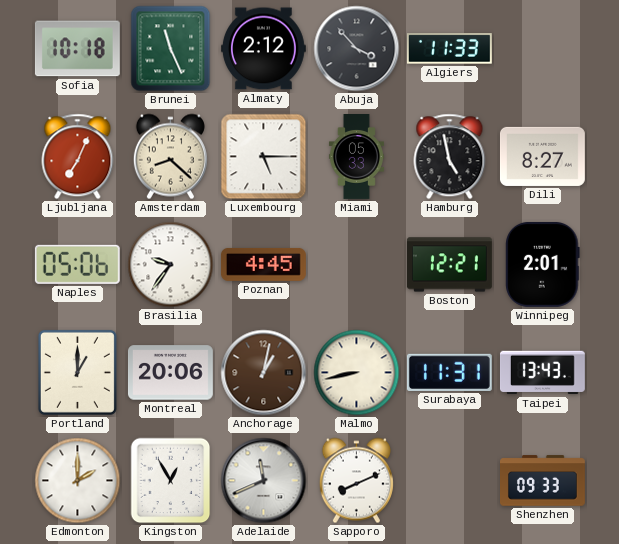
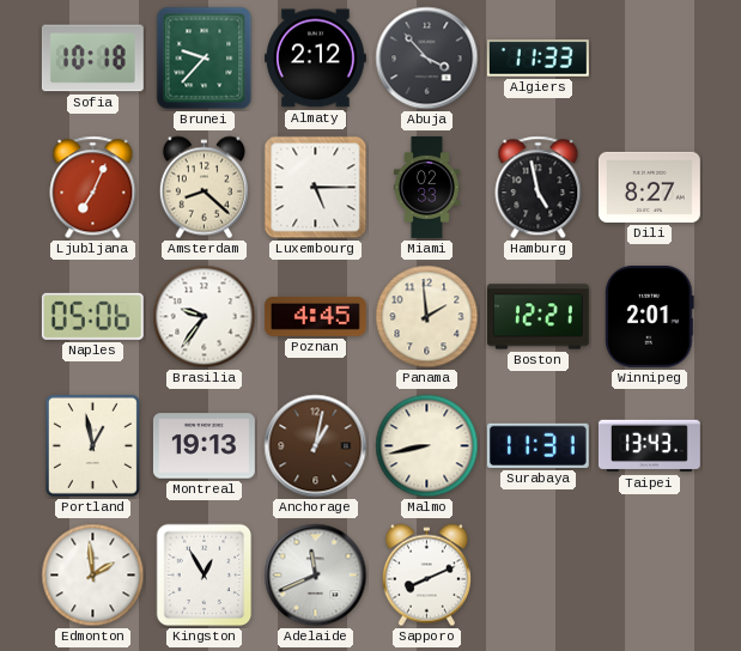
Brunei: 11:26 -> 9:37
Miami: 05:33 -> 02:33
Panama: none -> 1:59
Portland: 1:00 -> 12:58
Montreal: 20:06 -> 19:13
Edmonton: 2:00 -> 1:59
Shenzhen: 09:33 -> none
